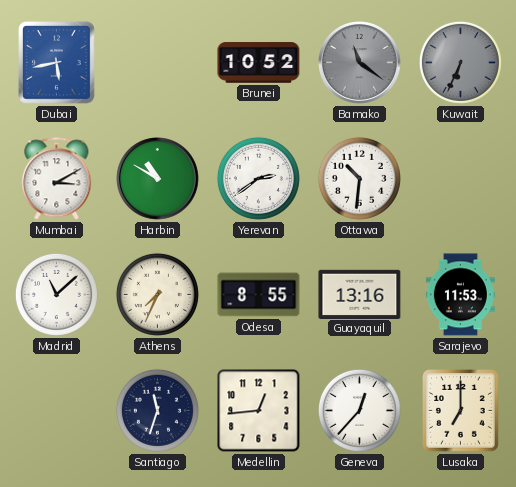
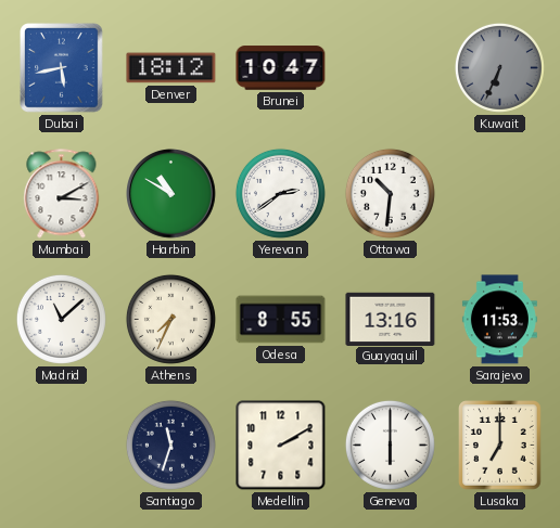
Denver: none -> 18:12
Brunei: 10:52 -> 10:47
Bamako: 11:21 -> none
Medellin: 12:44 -> 2:10
Geneva: 12:37 -> 6:00
